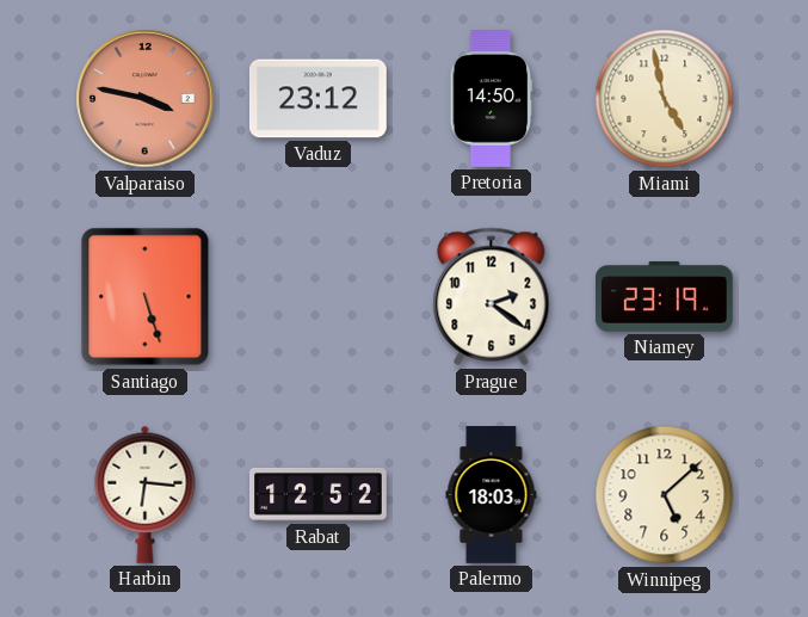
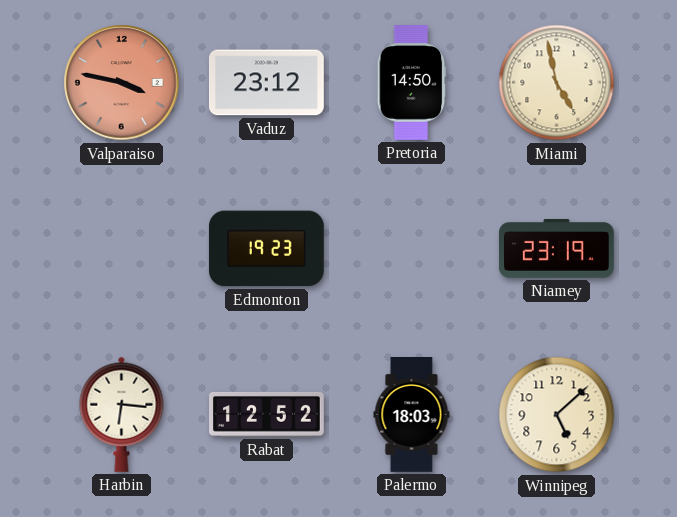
Santiago: 5:27 -> none
Edmonton: none -> 19:23
Prague: 2:21 -> none
